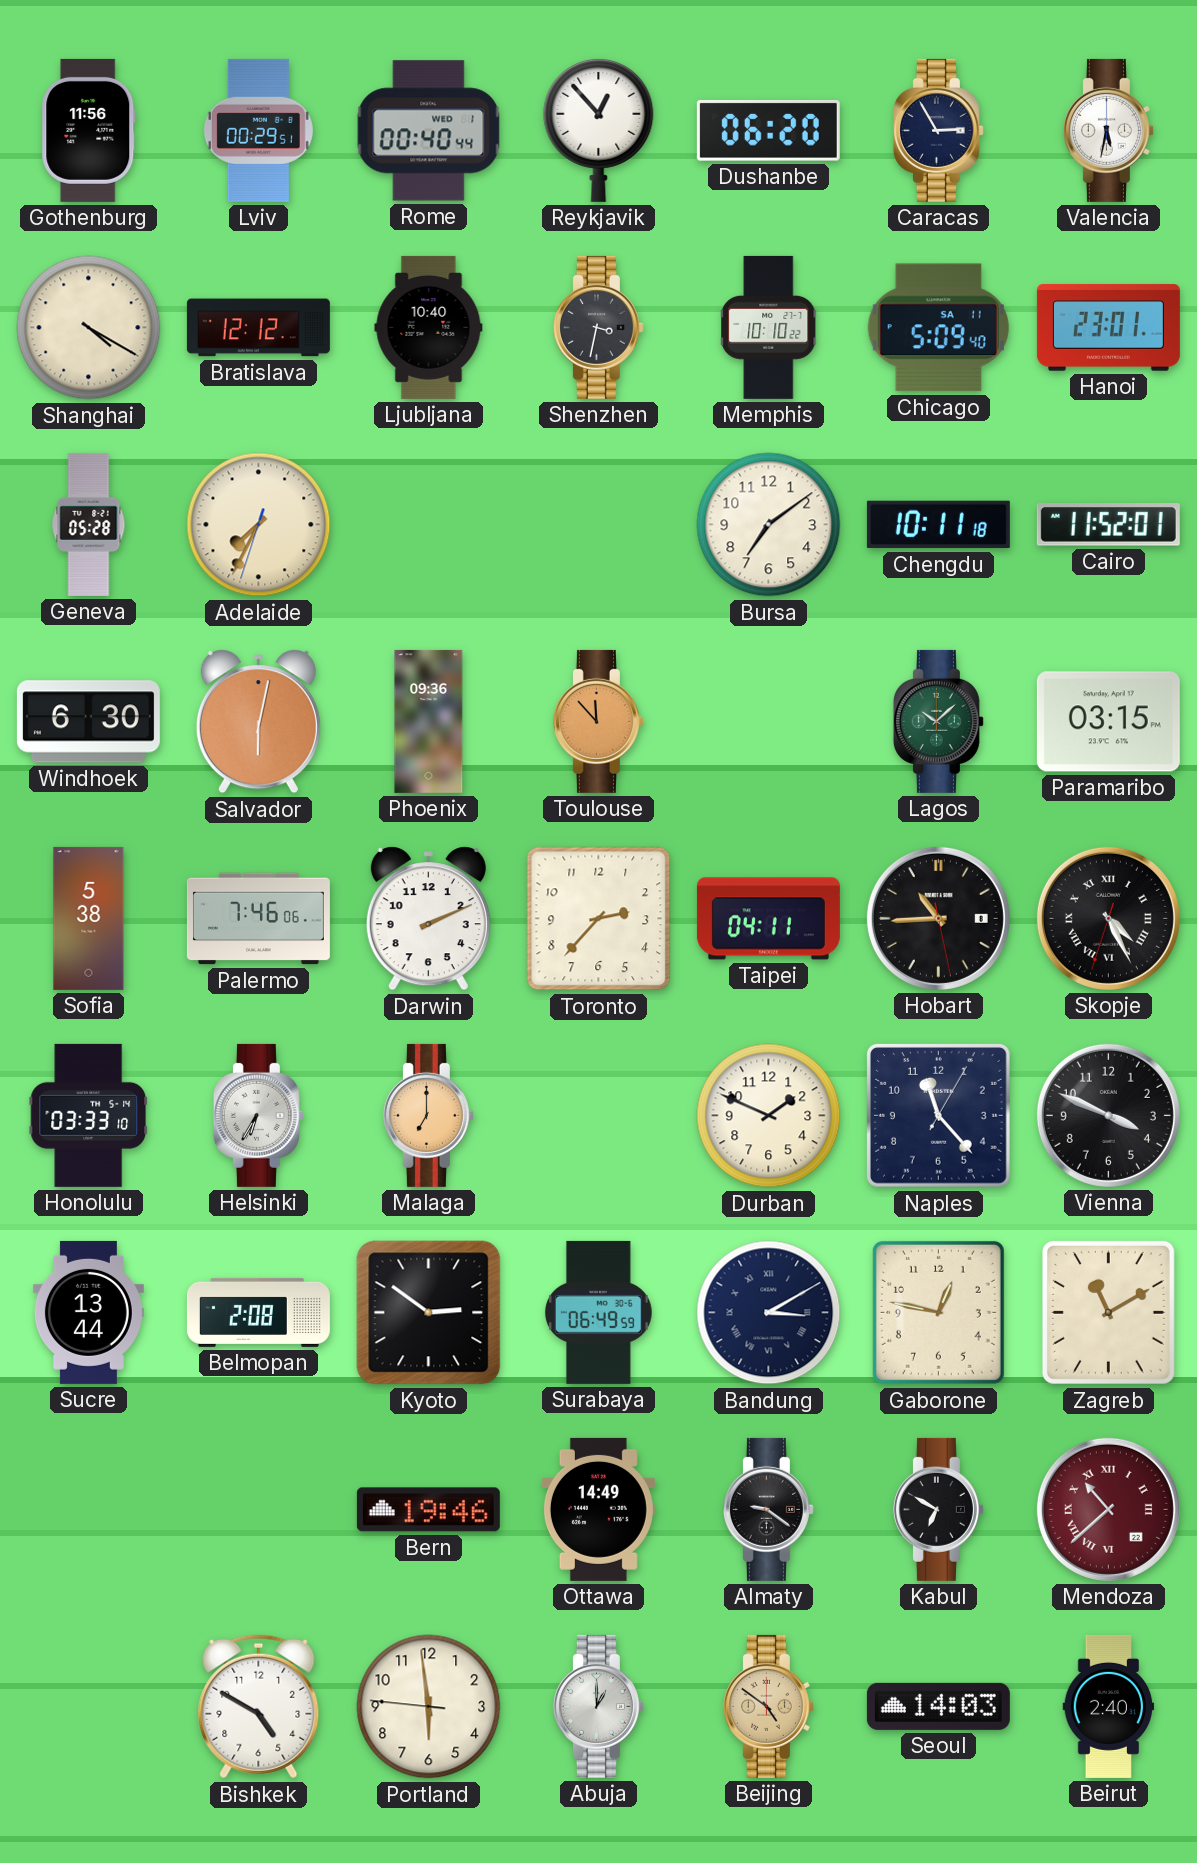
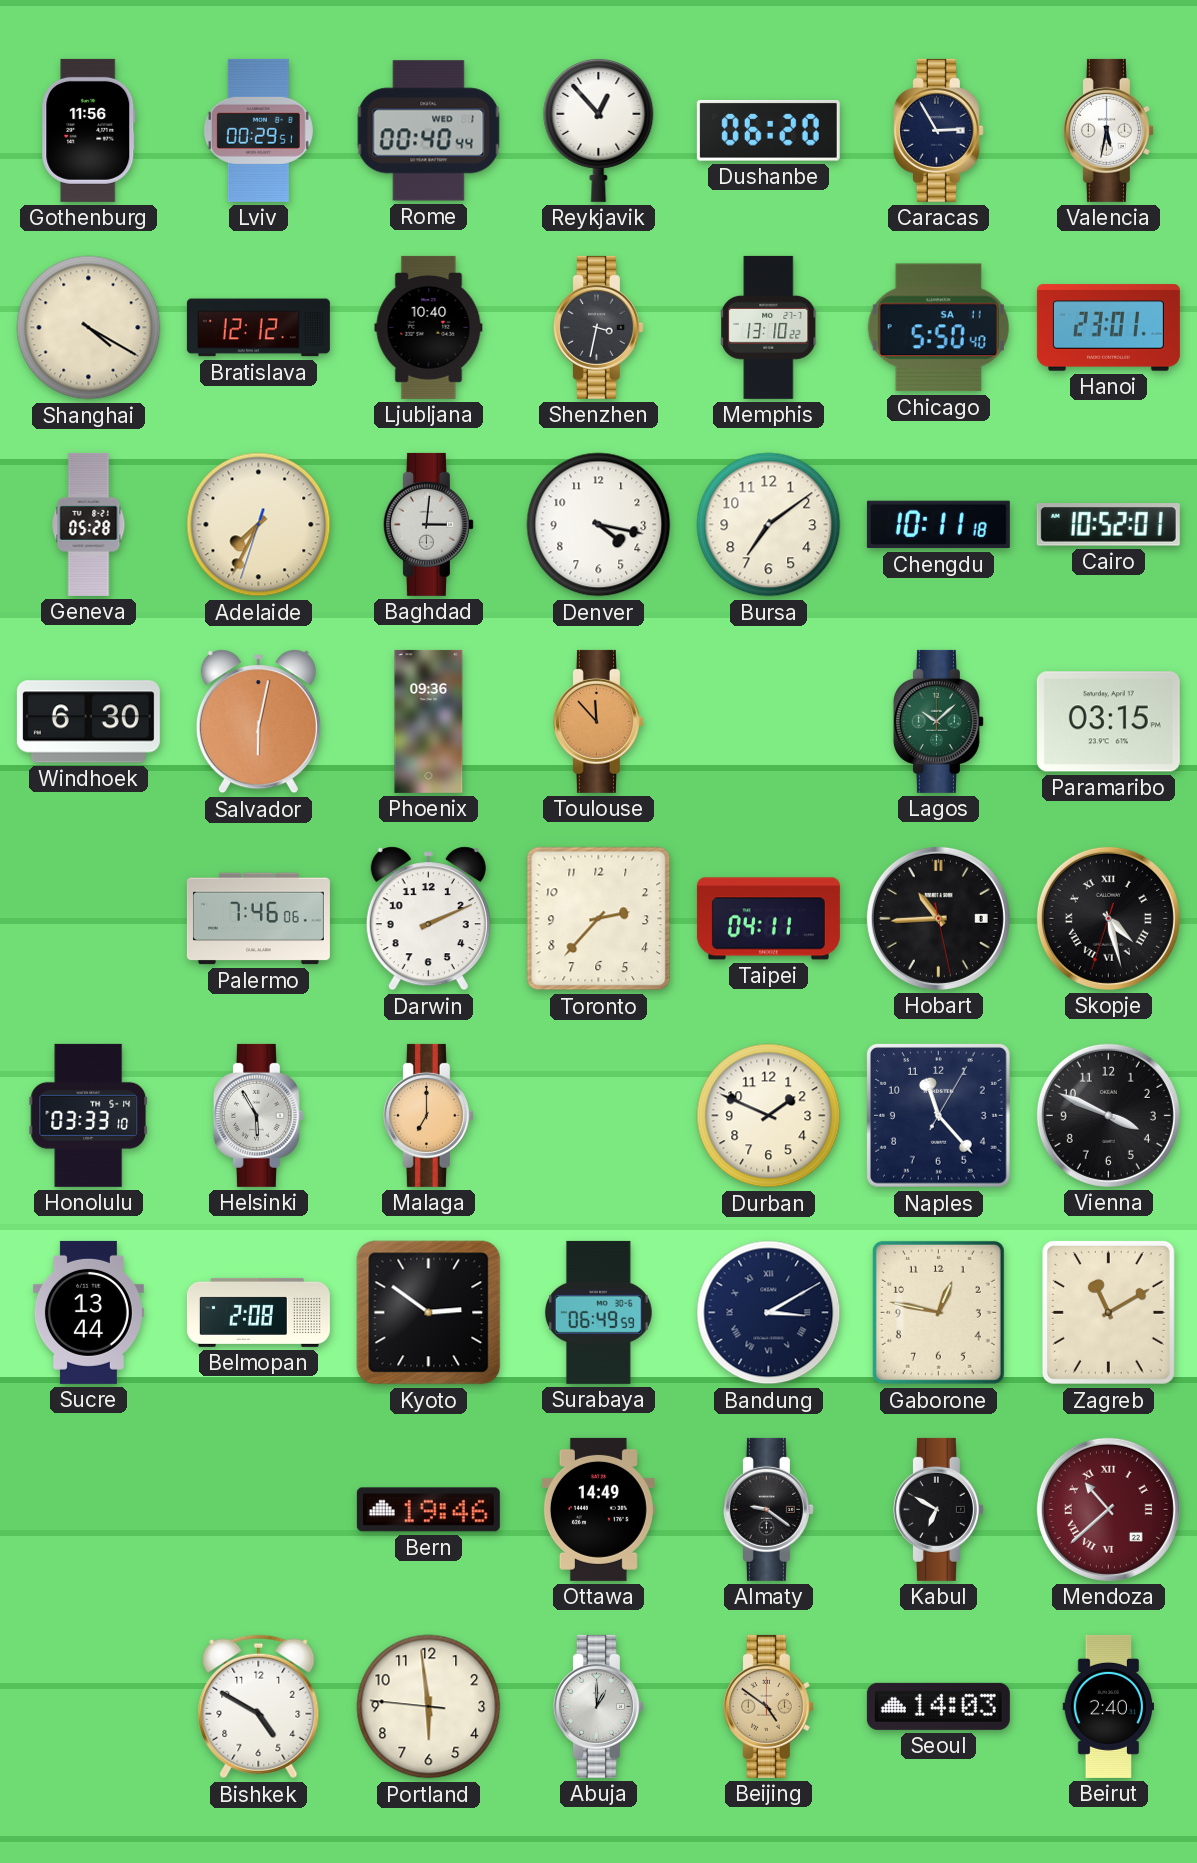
Memphis: 10:10 -> 13:10
Chicago: 5:09 -> 5:50
Baghdad: none -> 3:01
Denver: none -> 4:17
Cairo: 11:52 -> 10:52
Sofia: 5:38 -> none
Skopje: 4:25 -> 4:27
Helsinki: 6:35 -> 5:55
